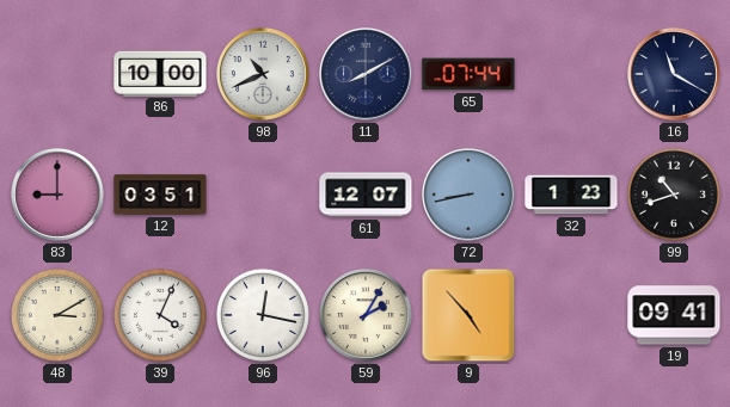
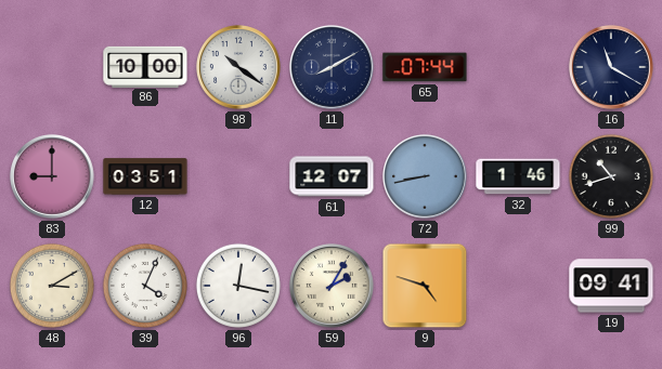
98: 10:41 -> 10:21
32: 1:23 -> 1:46
9: 4:53 -> 4:48
